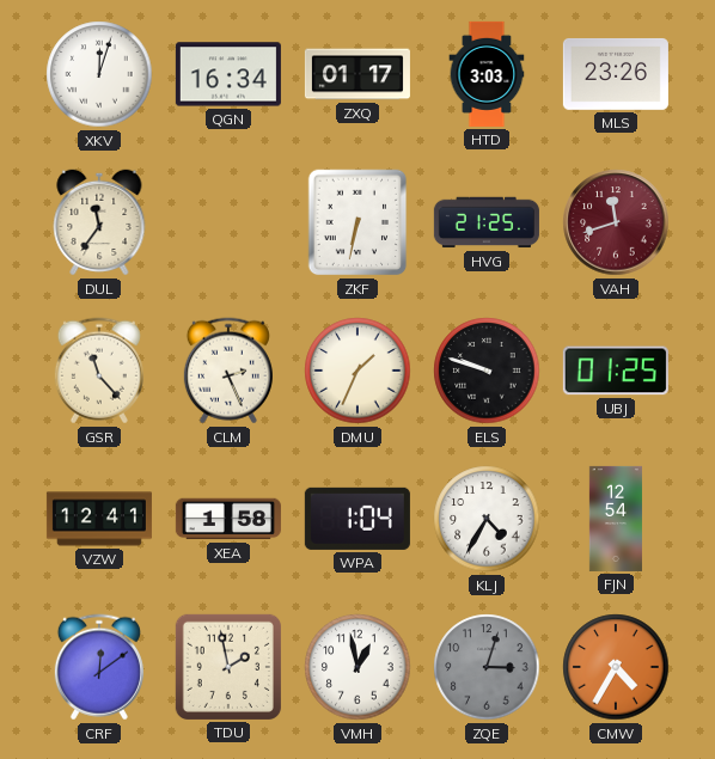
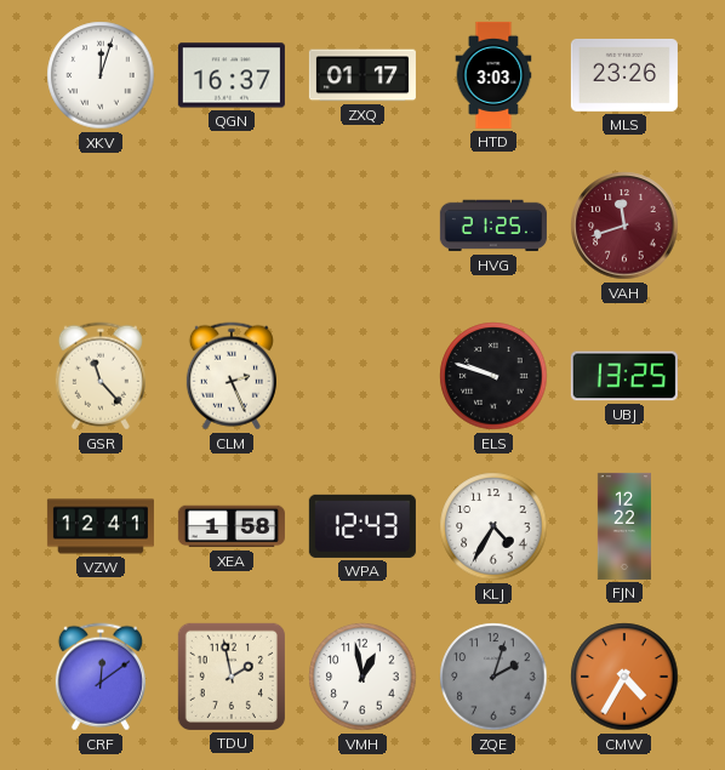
QGN: 16:34 -> 16:37
DUL: 11:36 -> none
ZKF: 6:32 -> none
DMU: 1:34 -> none
UBJ: 01:25 -> 13:25
WPA: 1:04 -> 12:43
FJN: 12:54 -> 12:22
ZQE: 3:03 -> 2:03
